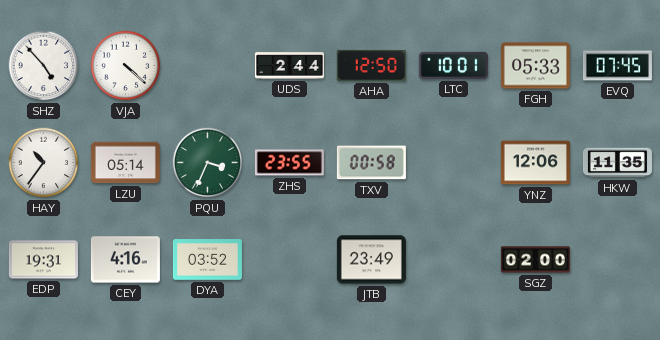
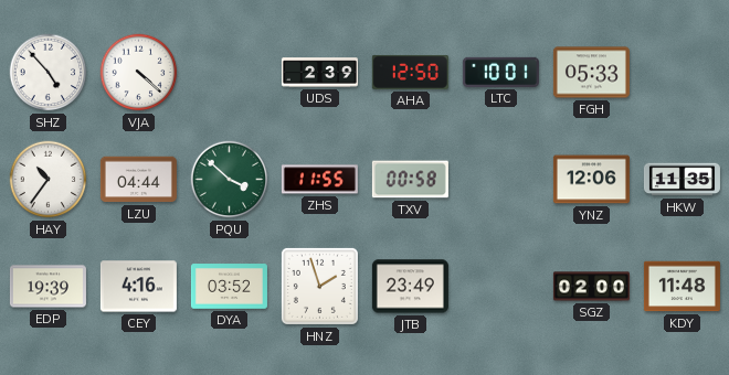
UDS: 2:44 -> 2:39
EVQ: 07:45 -> none
LZU: 05:14 -> 04:44
PQU: 3:34 -> 3:52
ZHS: 23:55 -> 11:55
EDP: 19:31 -> 19:39
HNZ: none -> 1:57
KDY: none -> 11:48
